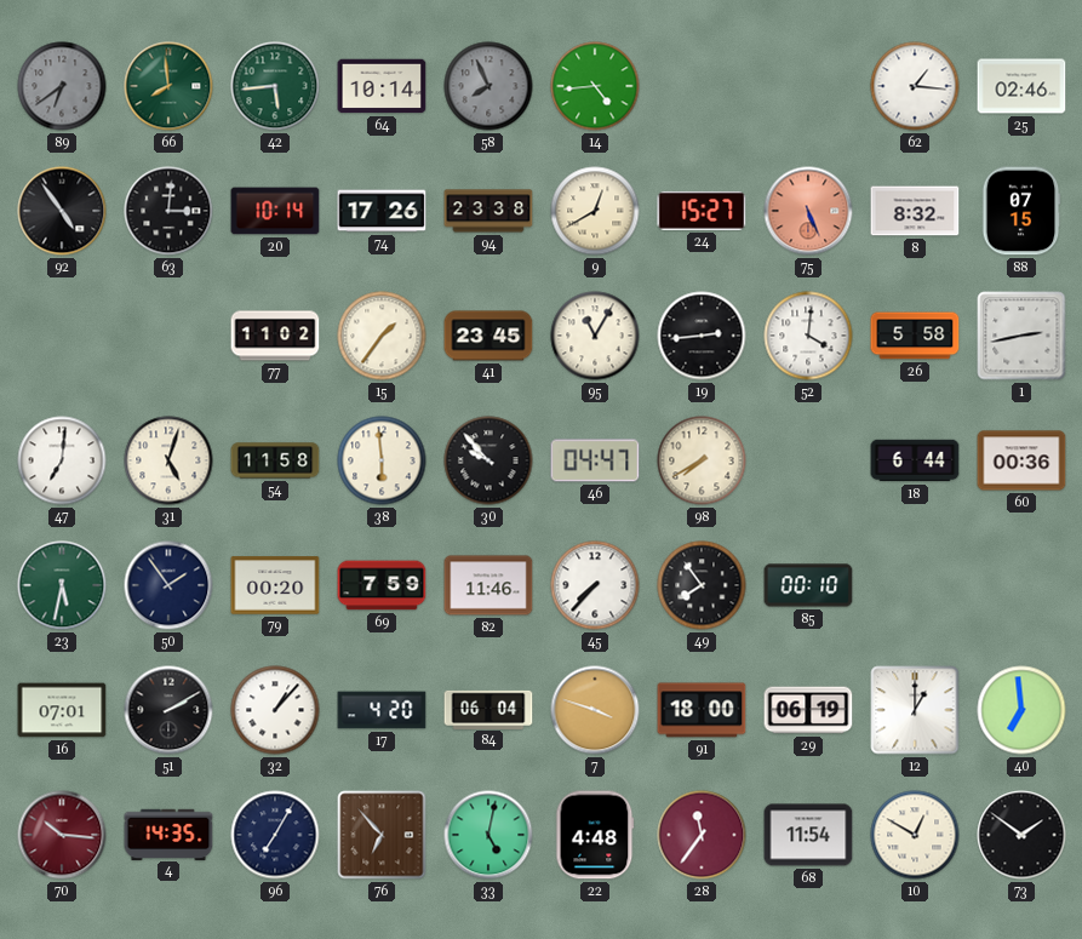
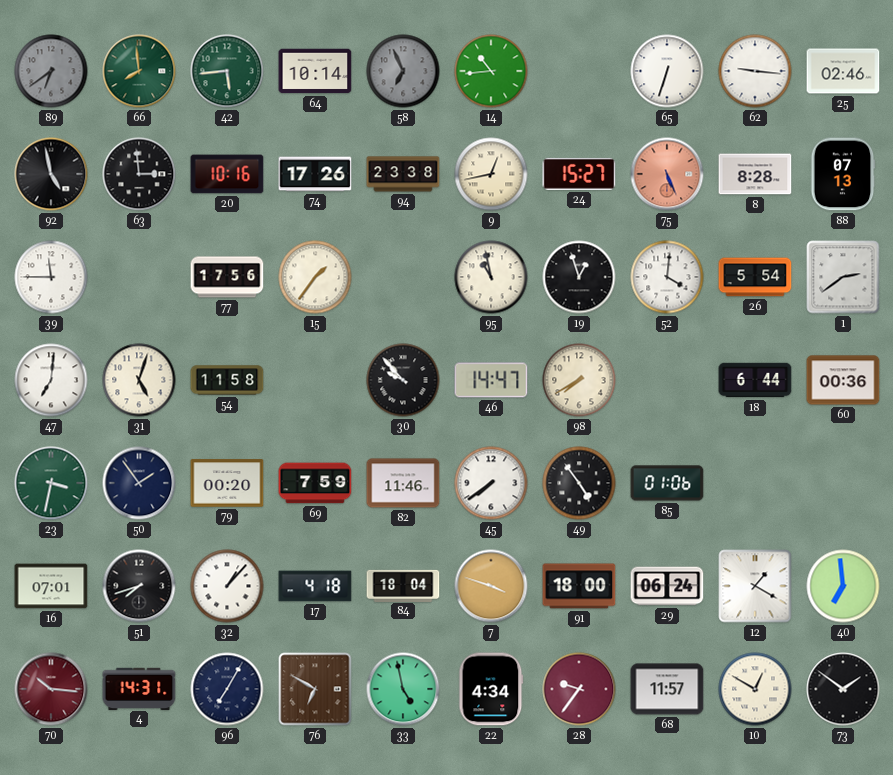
58: 7:56 -> 6:56
14: 4:44 -> 10:44
65: none -> 6:33
62: 1:16 -> 9:16
92: 4:54 -> 4:58
63: 3:01 -> 2:59
20: 10:14 -> 10:16
9: 12:40 -> 12:43
8: 8:32 -> 8:28
88: 07:15 -> 07:13
39: none -> 11:45
77: 11:02 -> 17:56
41: 23:45 -> none
95: 11:05 -> 10:58
19: 2:44 -> 12:57
26: 5:58 -> 5:54
1: 2:43 -> 2:39
38: 5:59 -> none
46: 04:47 -> 14:47
23: 5:32 -> 3:32
45: 7:37 -> 7:39
49: 7:54 -> 4:54
85: 00:10 -> 01:06
51: 2:10 -> 7:42
17: 4:20 -> 4:18
84: 06:04 -> 18:04
29: 06:19 -> 06:24
12: 1:00 -> 1:20
4: 14:35 -> 14:31
76: 6:53 -> 6:50
33: 5:02 -> 4:58
22: 4:48 -> 4:34
28: 11:36 -> 9:36
68: 11:54 -> 11:57
